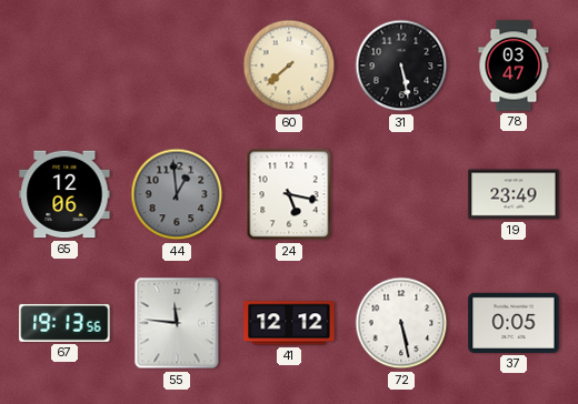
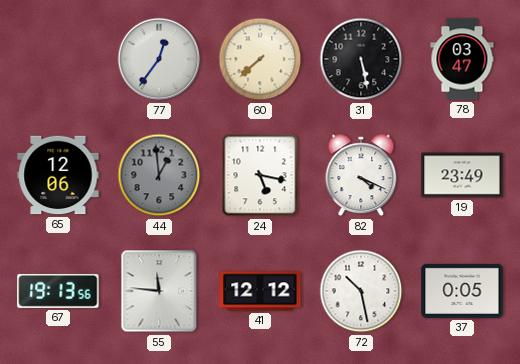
77: none -> 12:36
82: none -> 4:19
72: 5:28 -> 10:28
